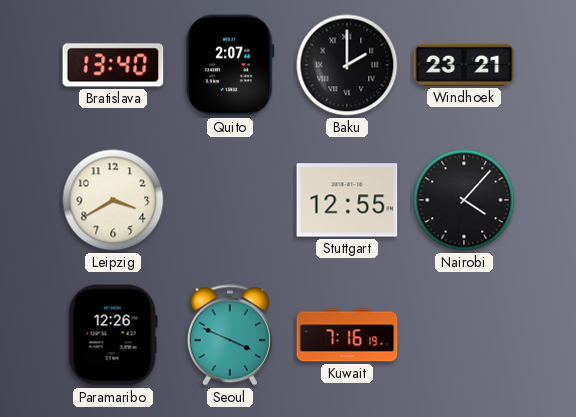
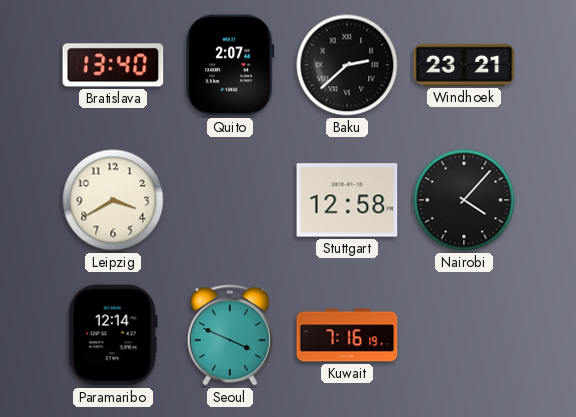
Baku: 2:00 -> 2:38
Stuttgart: 12:55 -> 12:58
Paramaribo: 12:26 -> 12:14
